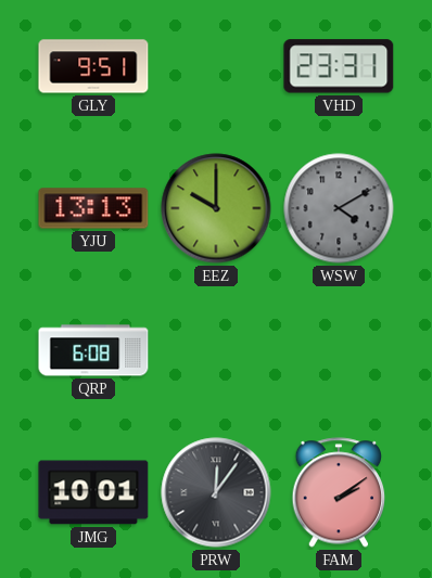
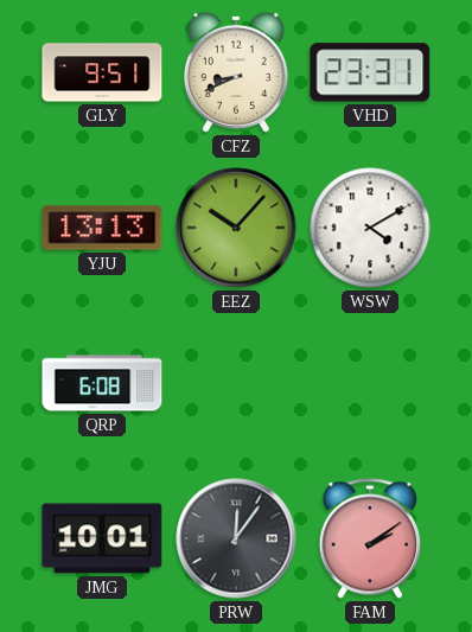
CFZ: none -> 8:41
EEZ: 10:00 -> 10:07
WSW dial: grey -> white
